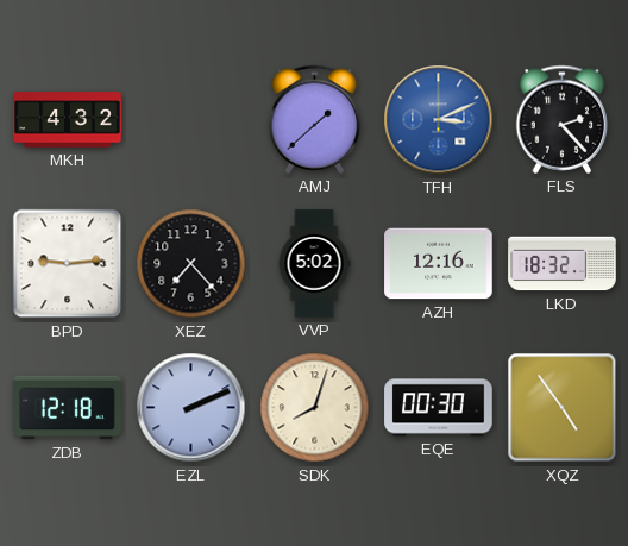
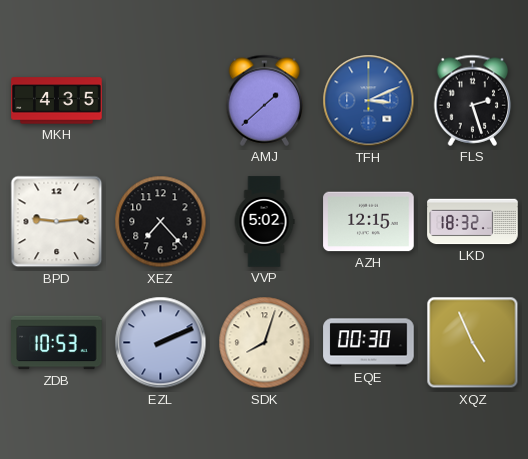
MKH: 4:32 -> 4:35
FLS: 2:23 -> 2:27
AZH: 12:16 -> 12:15
ZDB: 12:18 -> 10:53
XQZ: 4:54 -> 4:56
